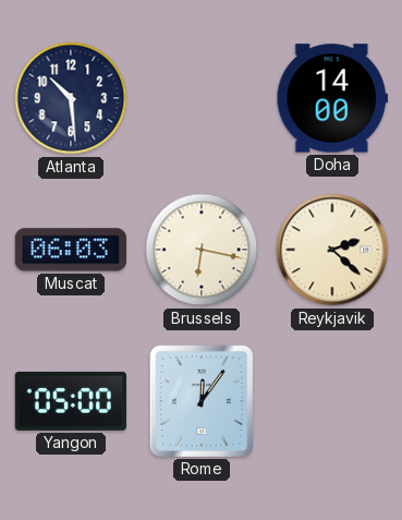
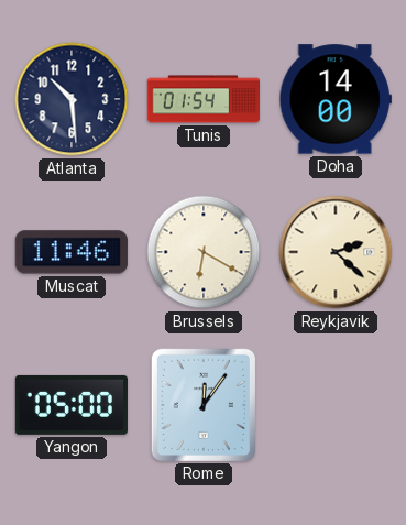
Tunis: none -> 01:54
Muscat: 06:03 -> 11:46
Brussels: 6:17 -> 6:20
